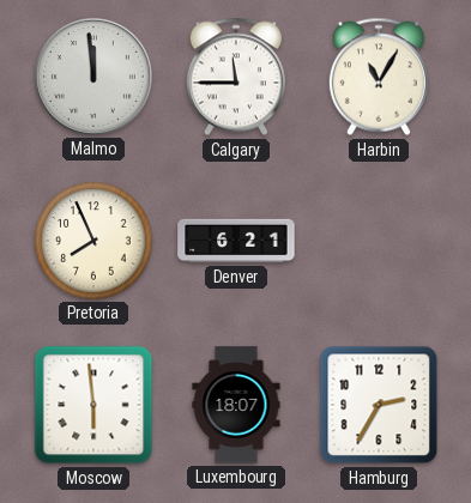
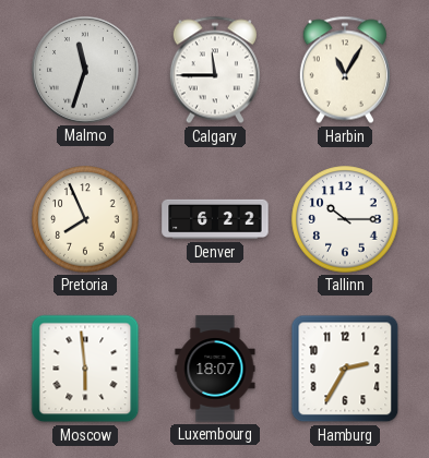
Malmo: 11:59 -> 11:33
Denver: 6:21 -> 6:22
Tallinn: none -> 10:15
